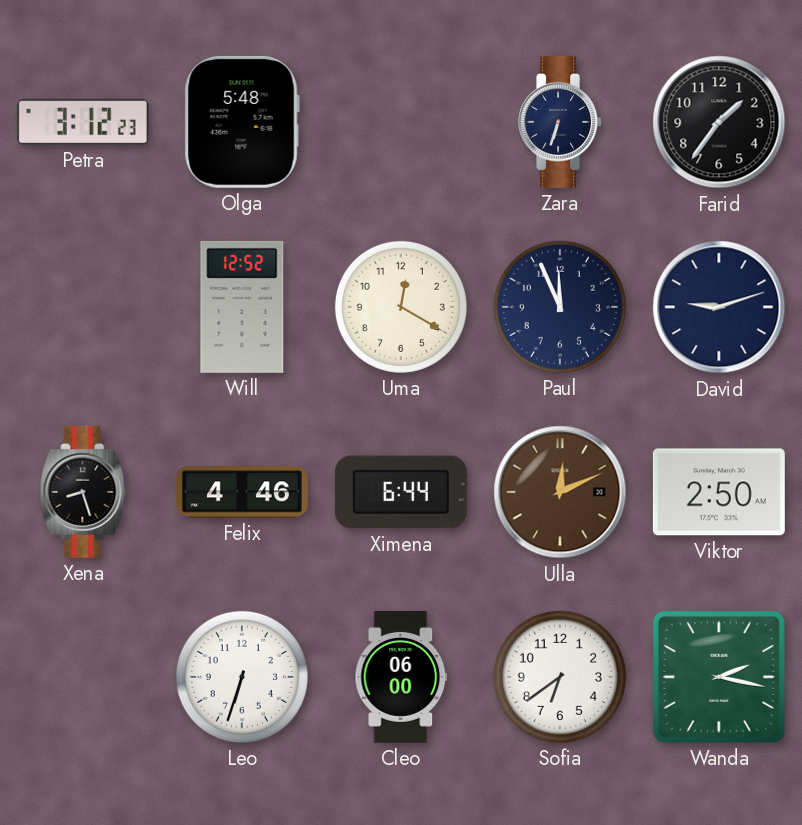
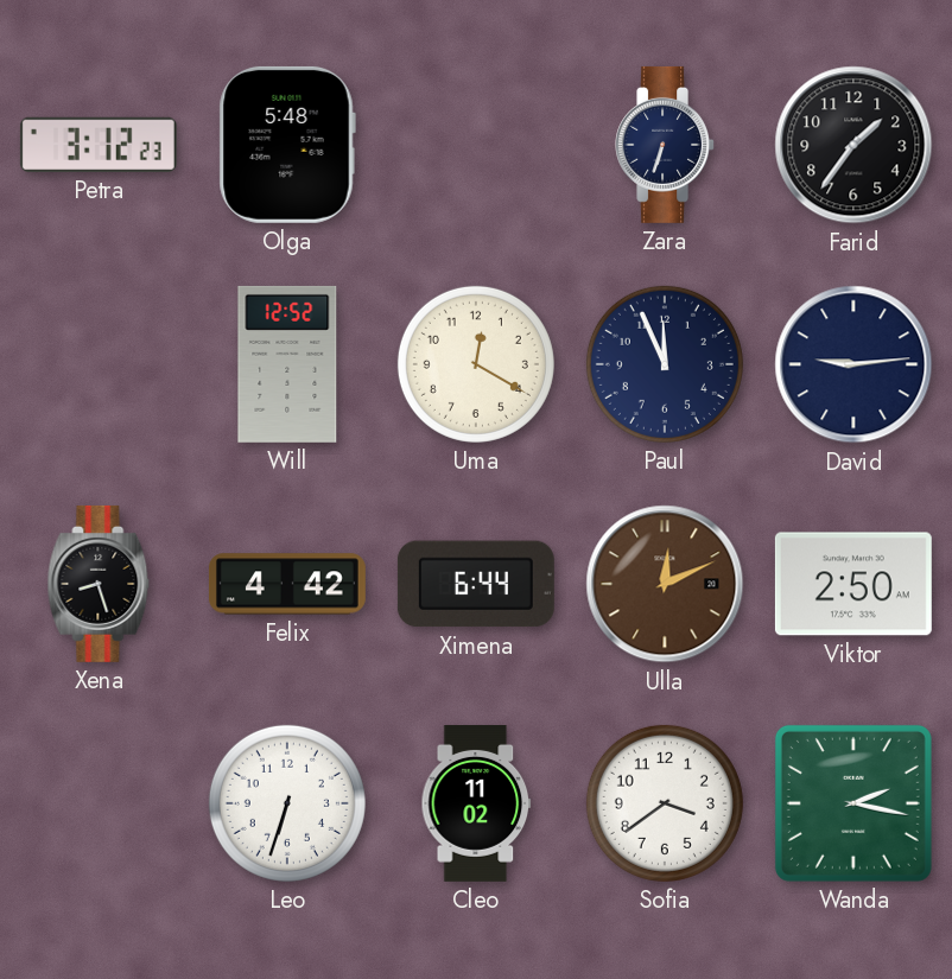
David: 9:12 -> 9:14
Felix: 4:46 -> 4:42
Cleo: 06:00 -> 11:02
Sofia: 6:39 -> 3:39
